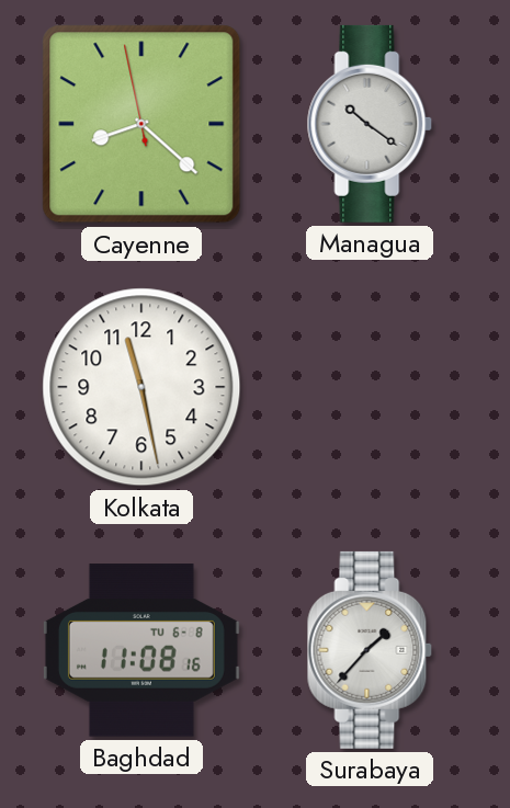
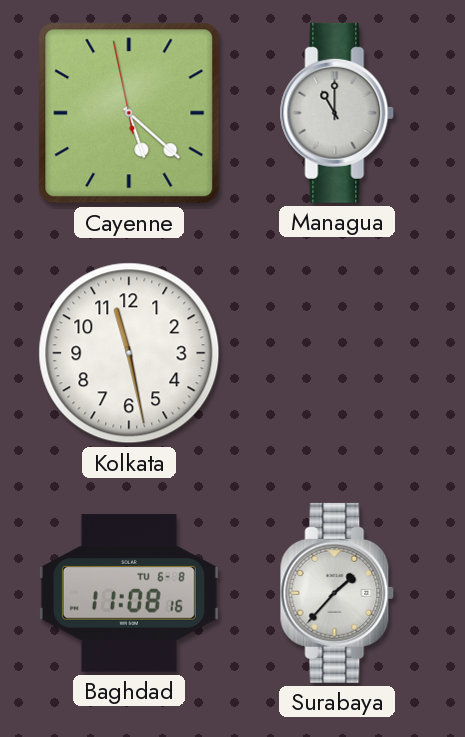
Cayenne: 8:21 -> 5:21
Managua: 10:21 -> 11:00
